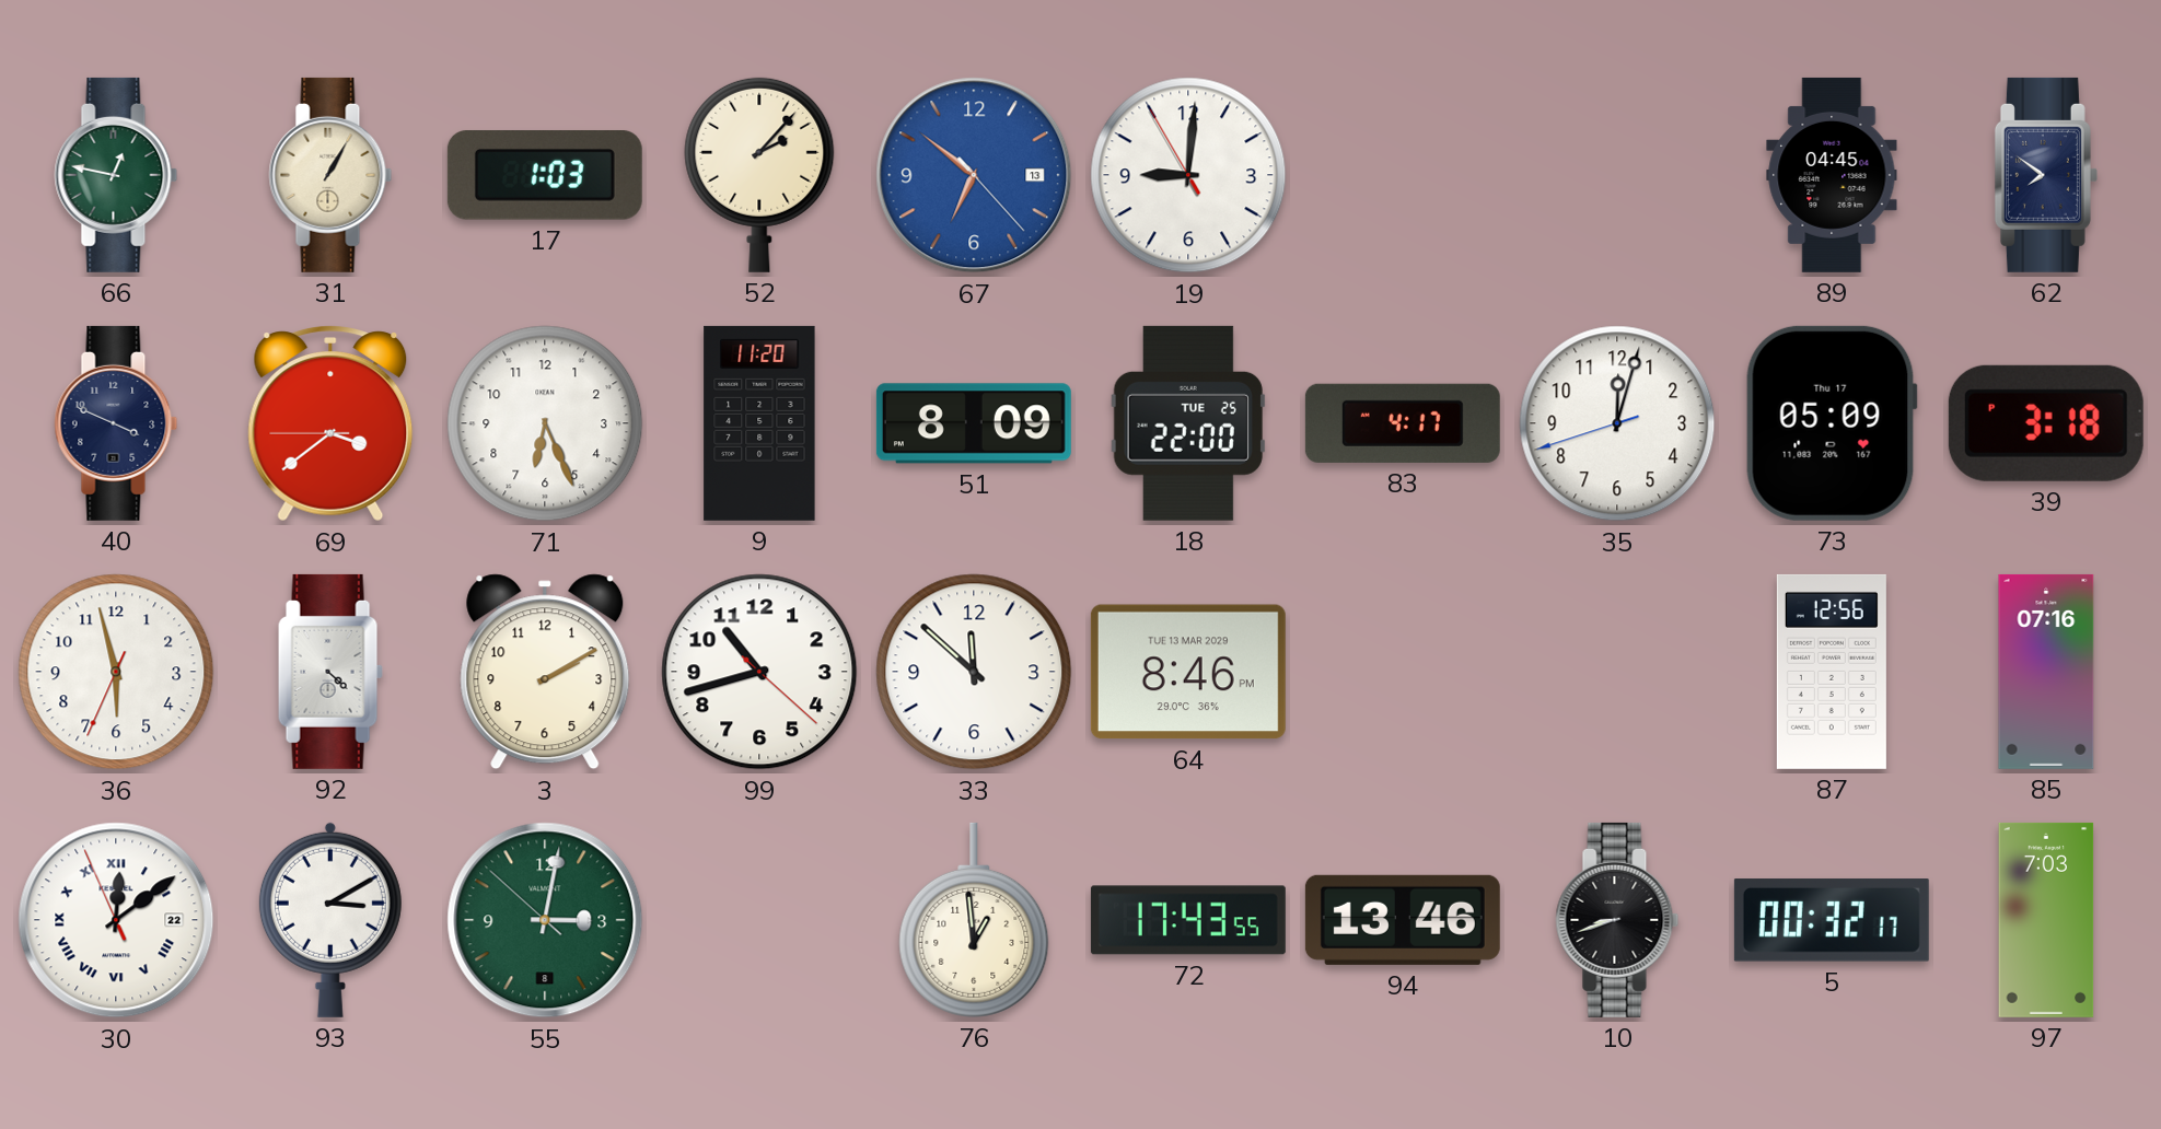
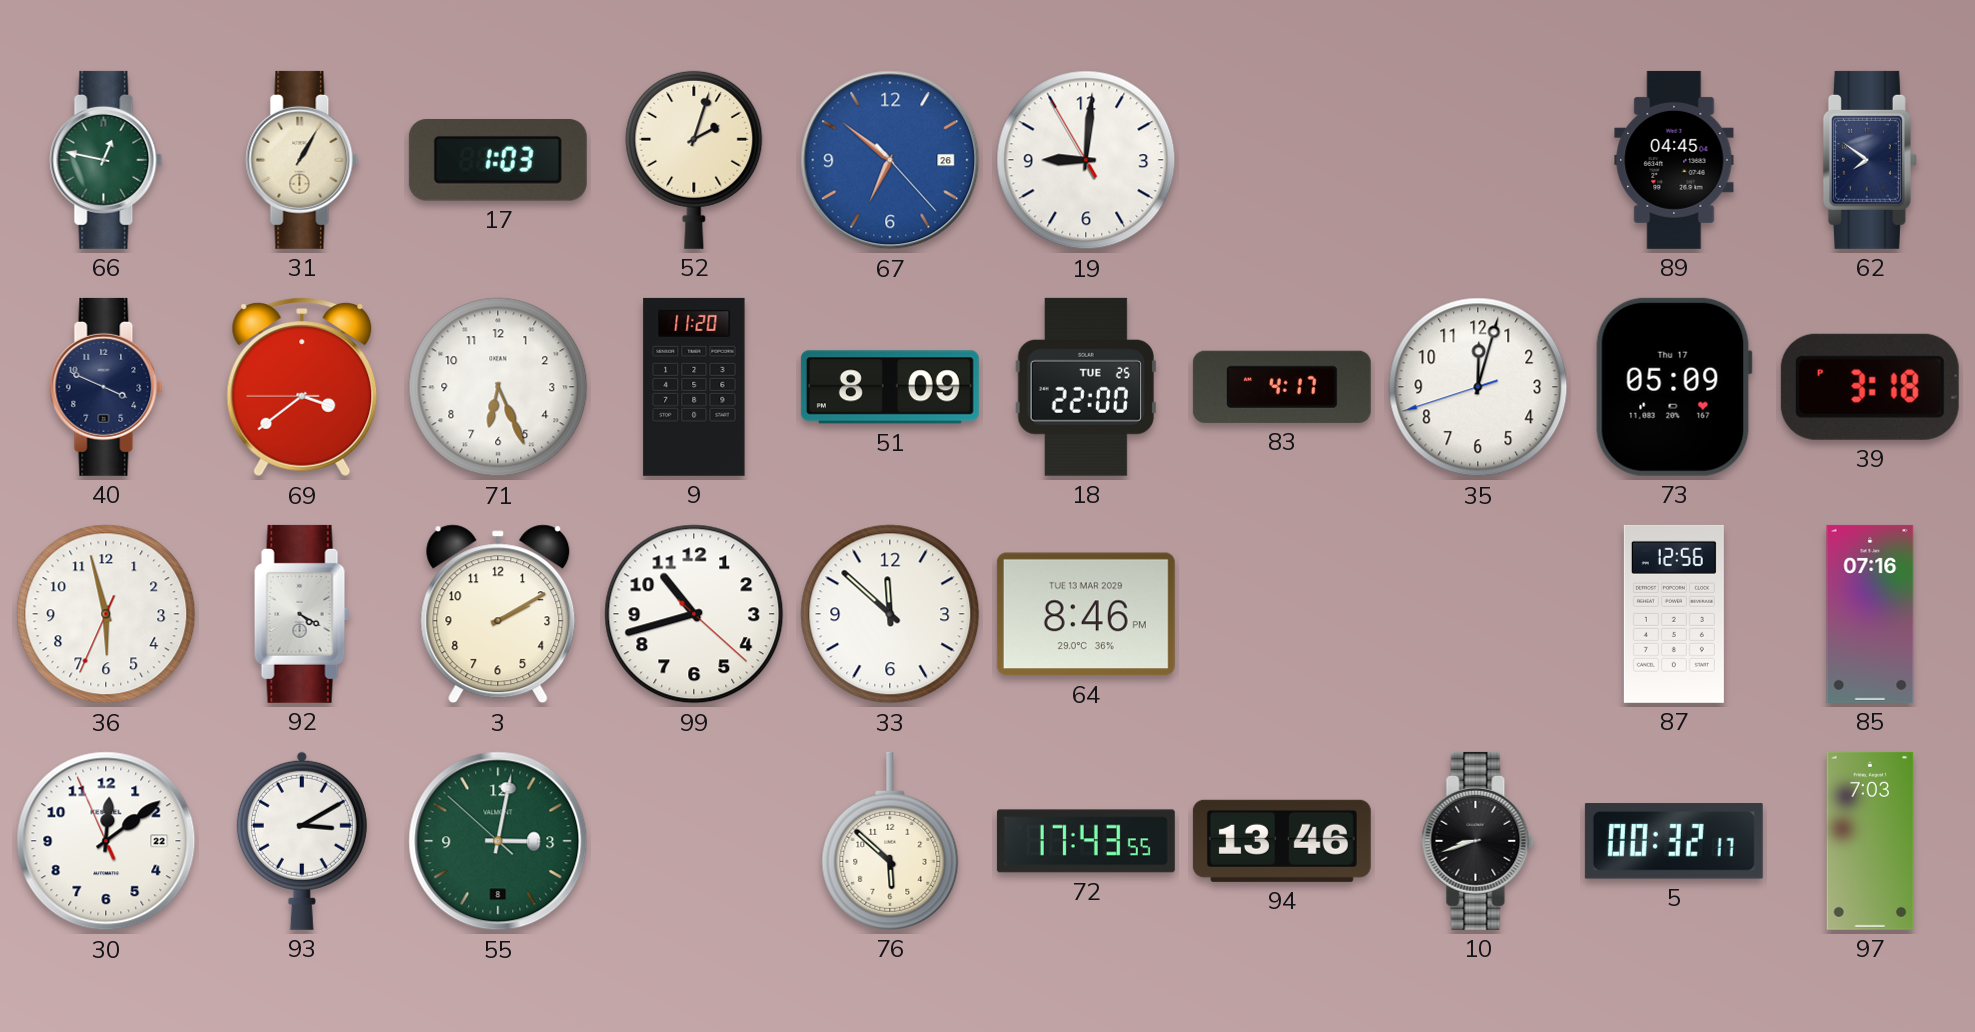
52: 2:07 -> 2:03
67 date: 13 -> 26
92: 4:22 -> 4:20
30 numerals: Roman -> Arabic
76: 12:59 -> 5:52
